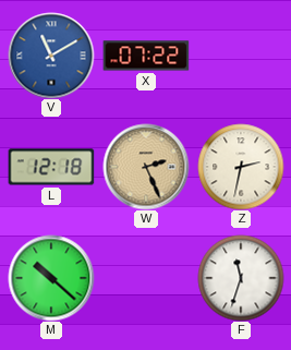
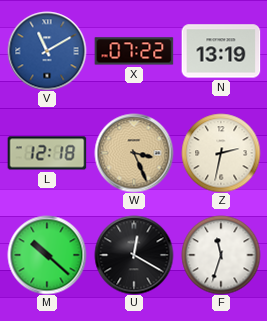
N: none -> 13:19
W: 2:26 -> 3:26
U: none -> 12:20
